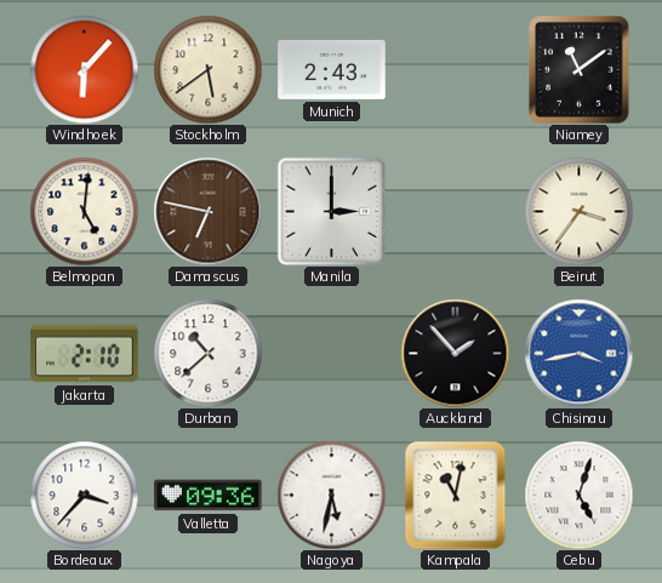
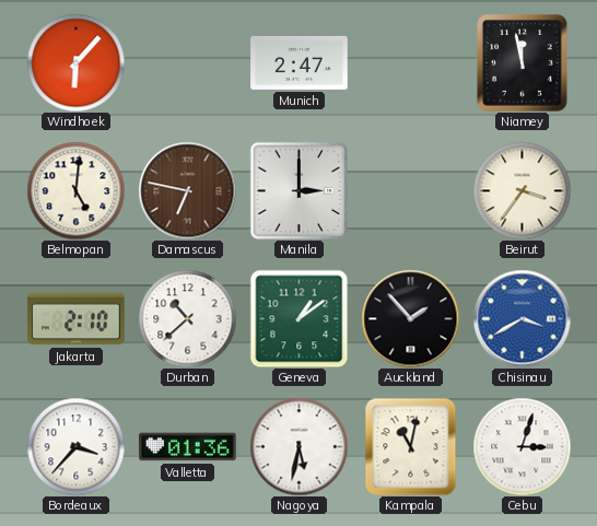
Stockholm: 5:39 -> none
Munich: 2:43 -> 2:47
Niamey: 11:09 -> 11:58
Geneva: none -> 1:09
Chisinau: 3:43 -> 3:40
Valletta: 09:36 -> 01:36
Cebu: 5:03 -> 3:03
